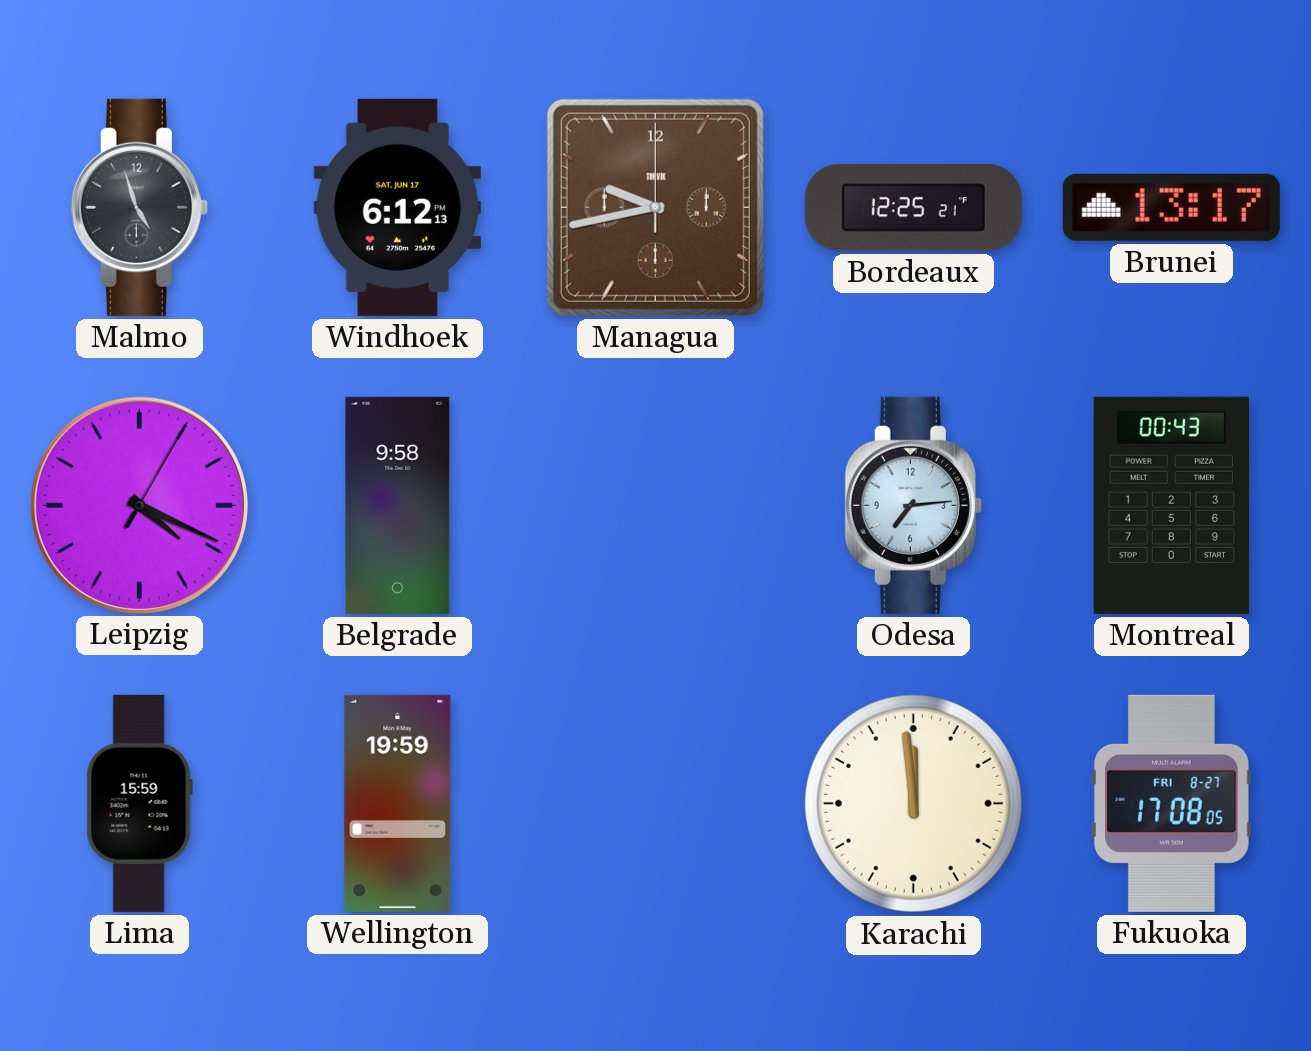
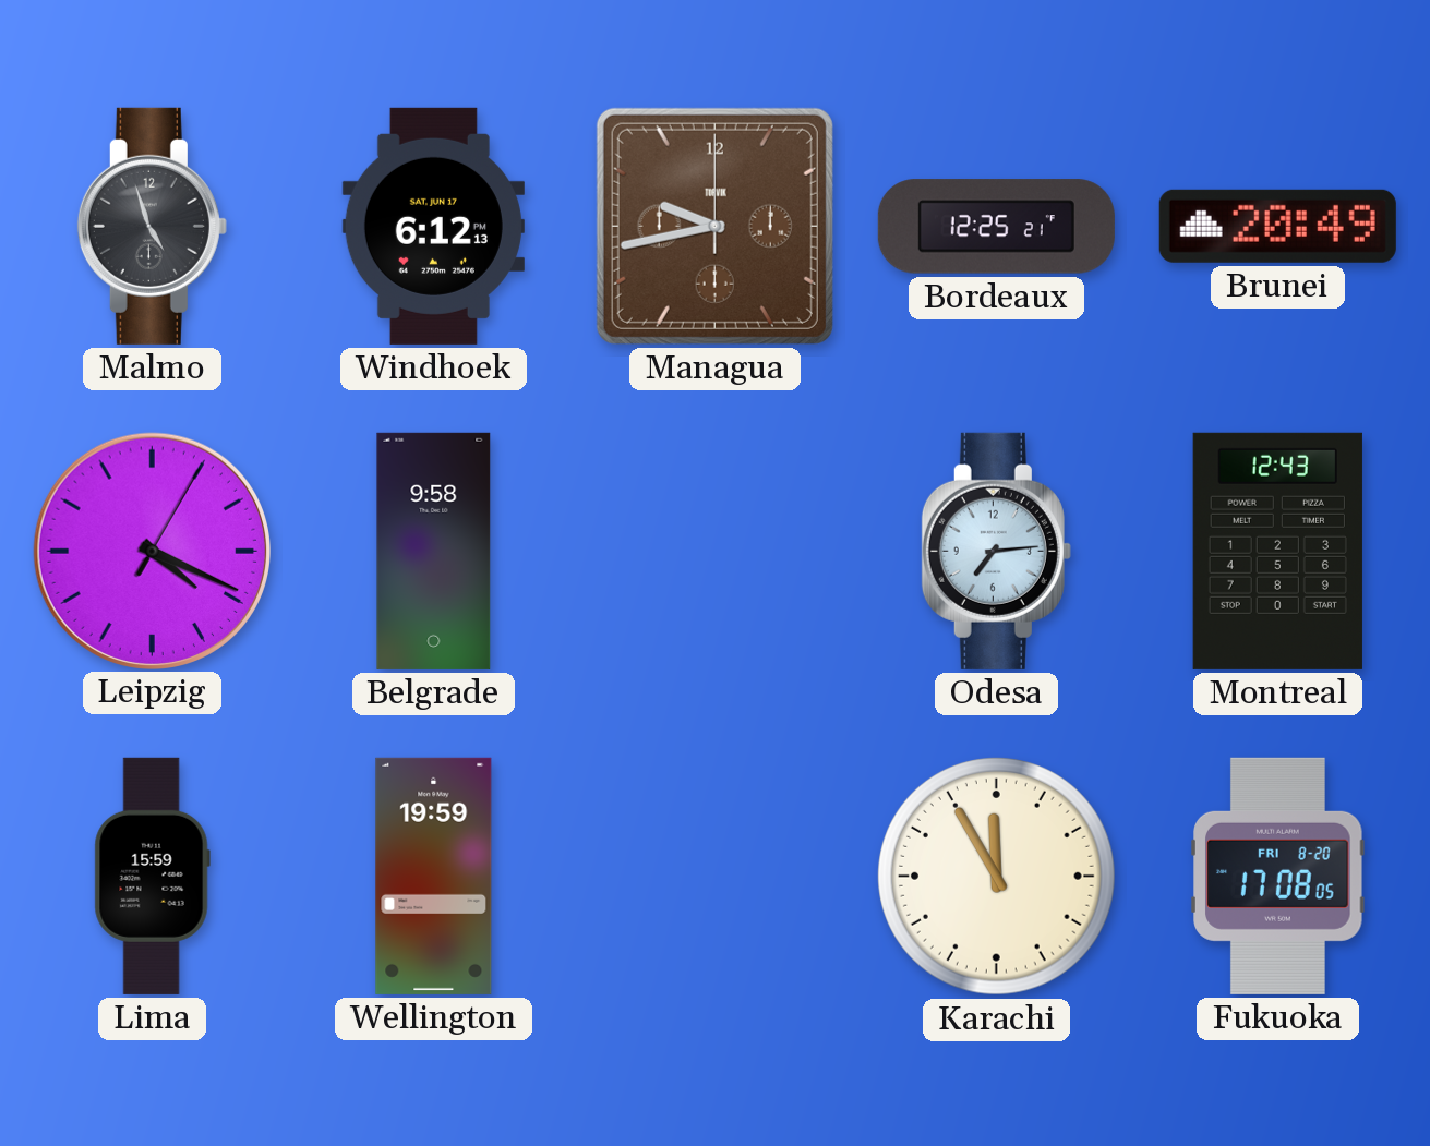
Brunei: 13:17 -> 20:49
Montreal: 00:43 -> 12:43
Karachi: 11:59 -> 11:55
Fukuoka date: FRI 8-27 -> FRI 8-20
